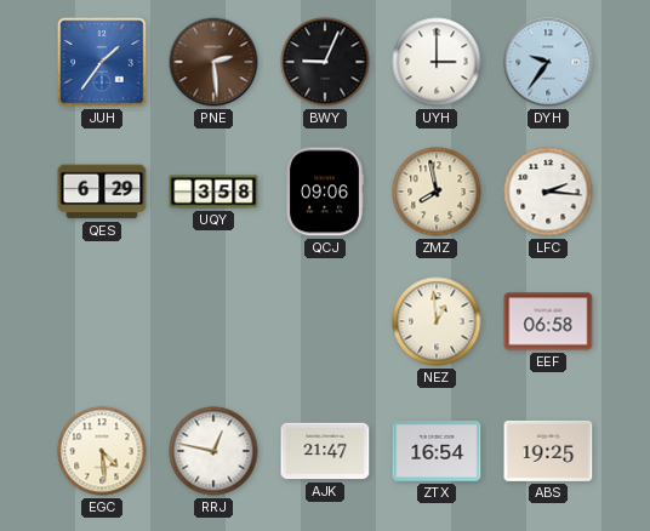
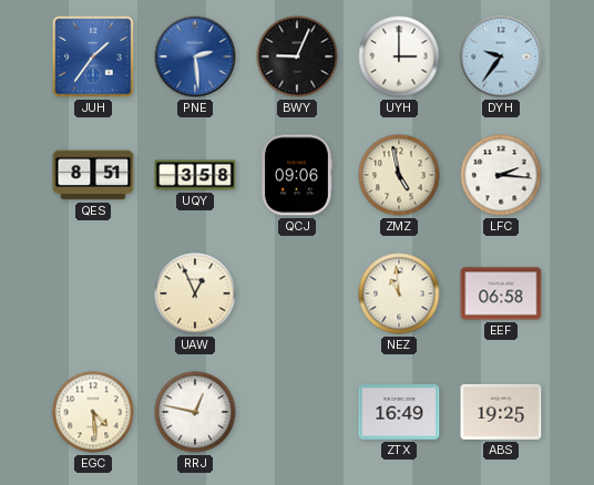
PNE dial: brown -> blue
QES: 6:29 -> 8:51
ZMZ: 7:58 -> 4:58
UAW: none -> 12:56
NEZ: 12:59 -> 10:59
AJK: 21:47 -> none
ZTX: 16:54 -> 16:49
